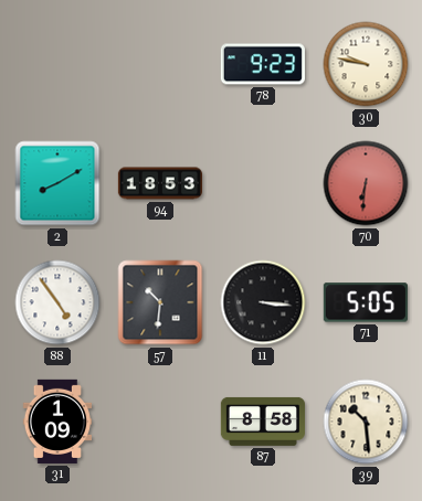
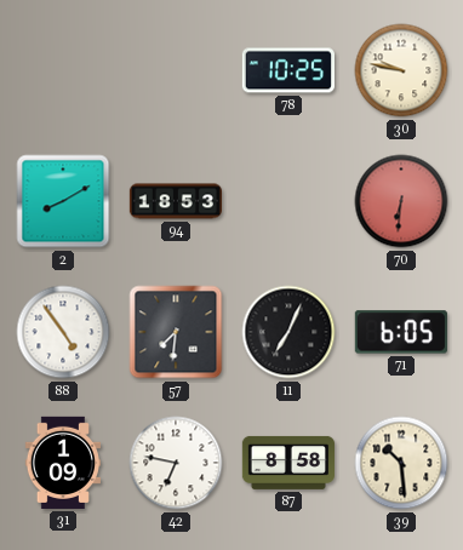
78: 9:23 -> 10:25
57: 10:31 -> 7:31
11: 3:16 -> 7:04
71: 5:05 -> 6:05
42: none -> 6:47
